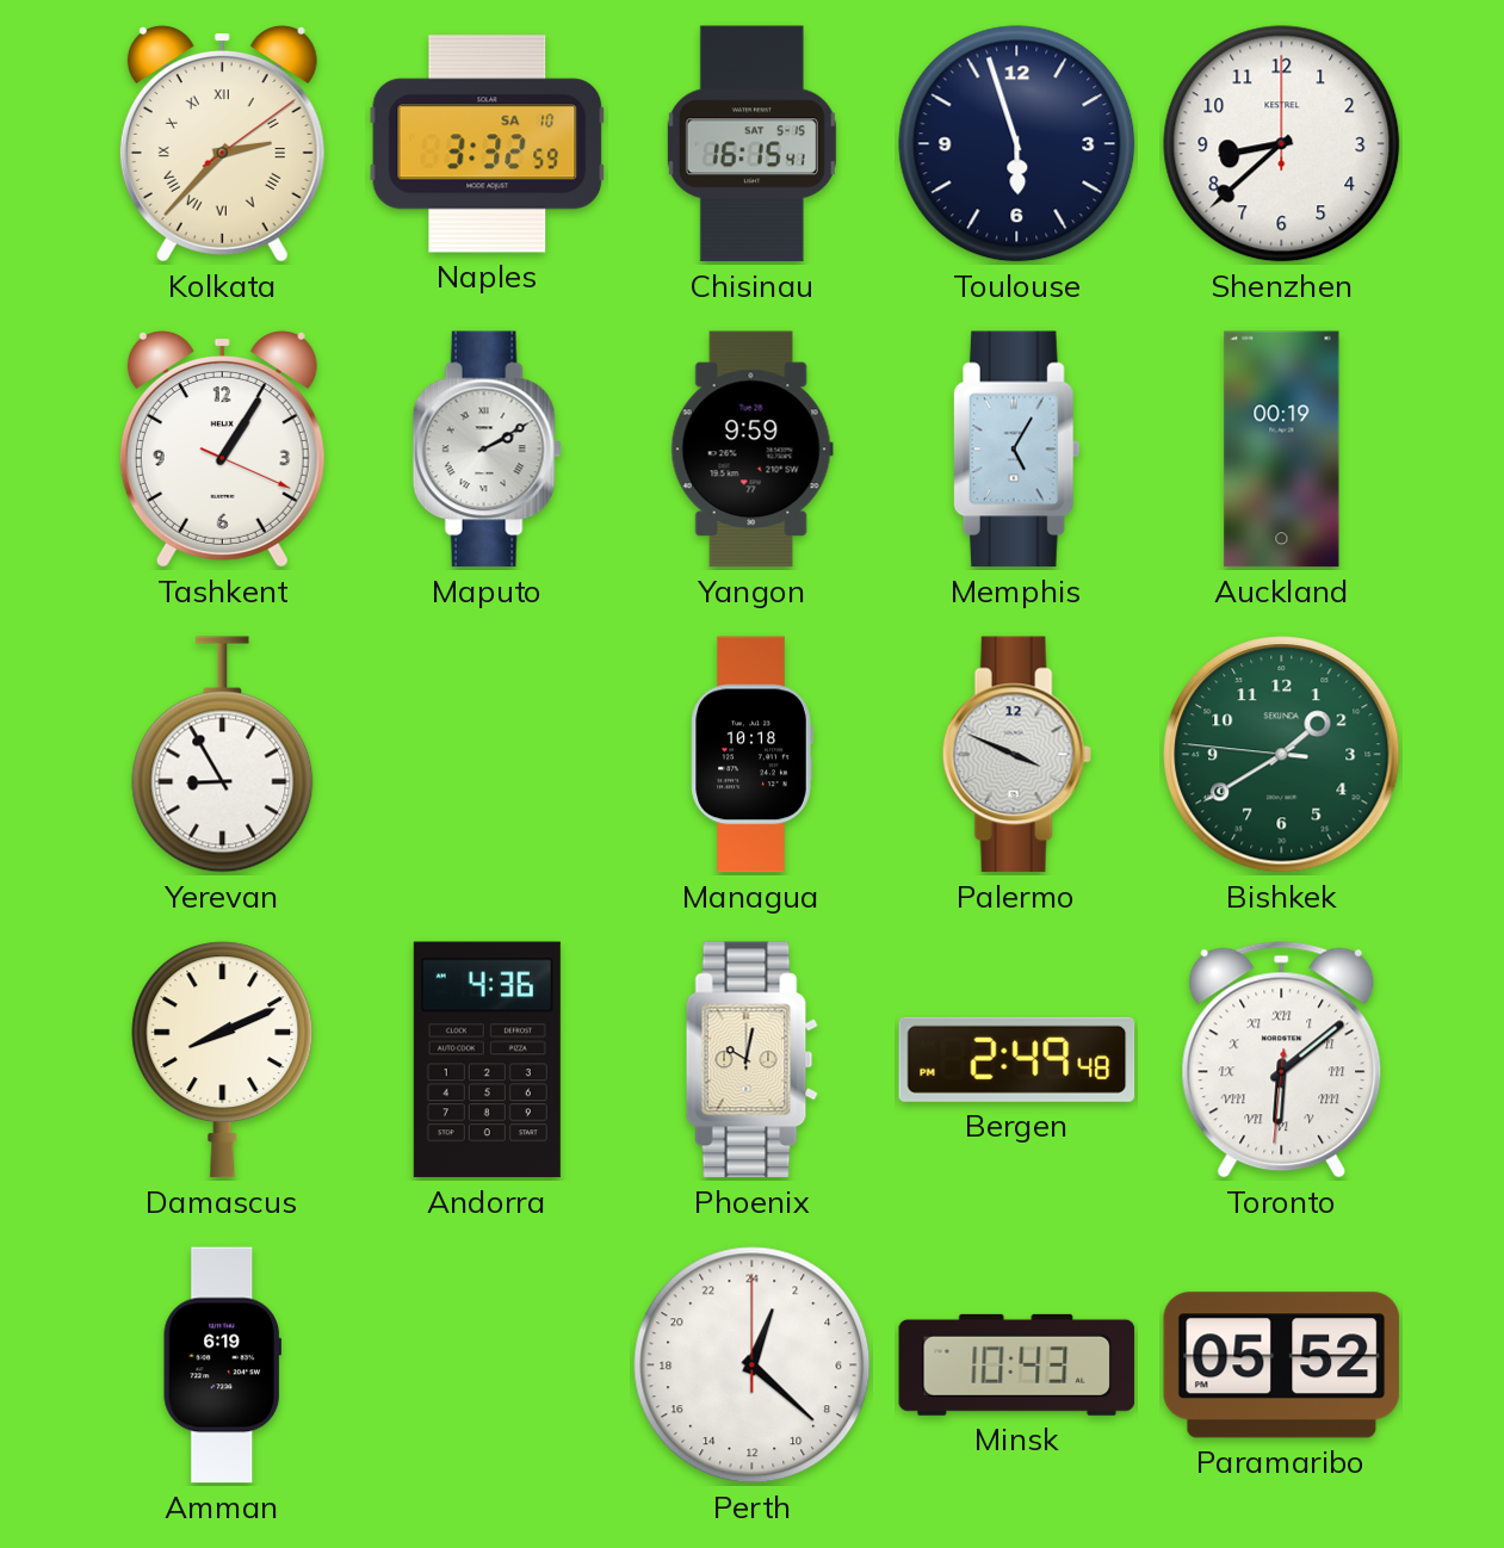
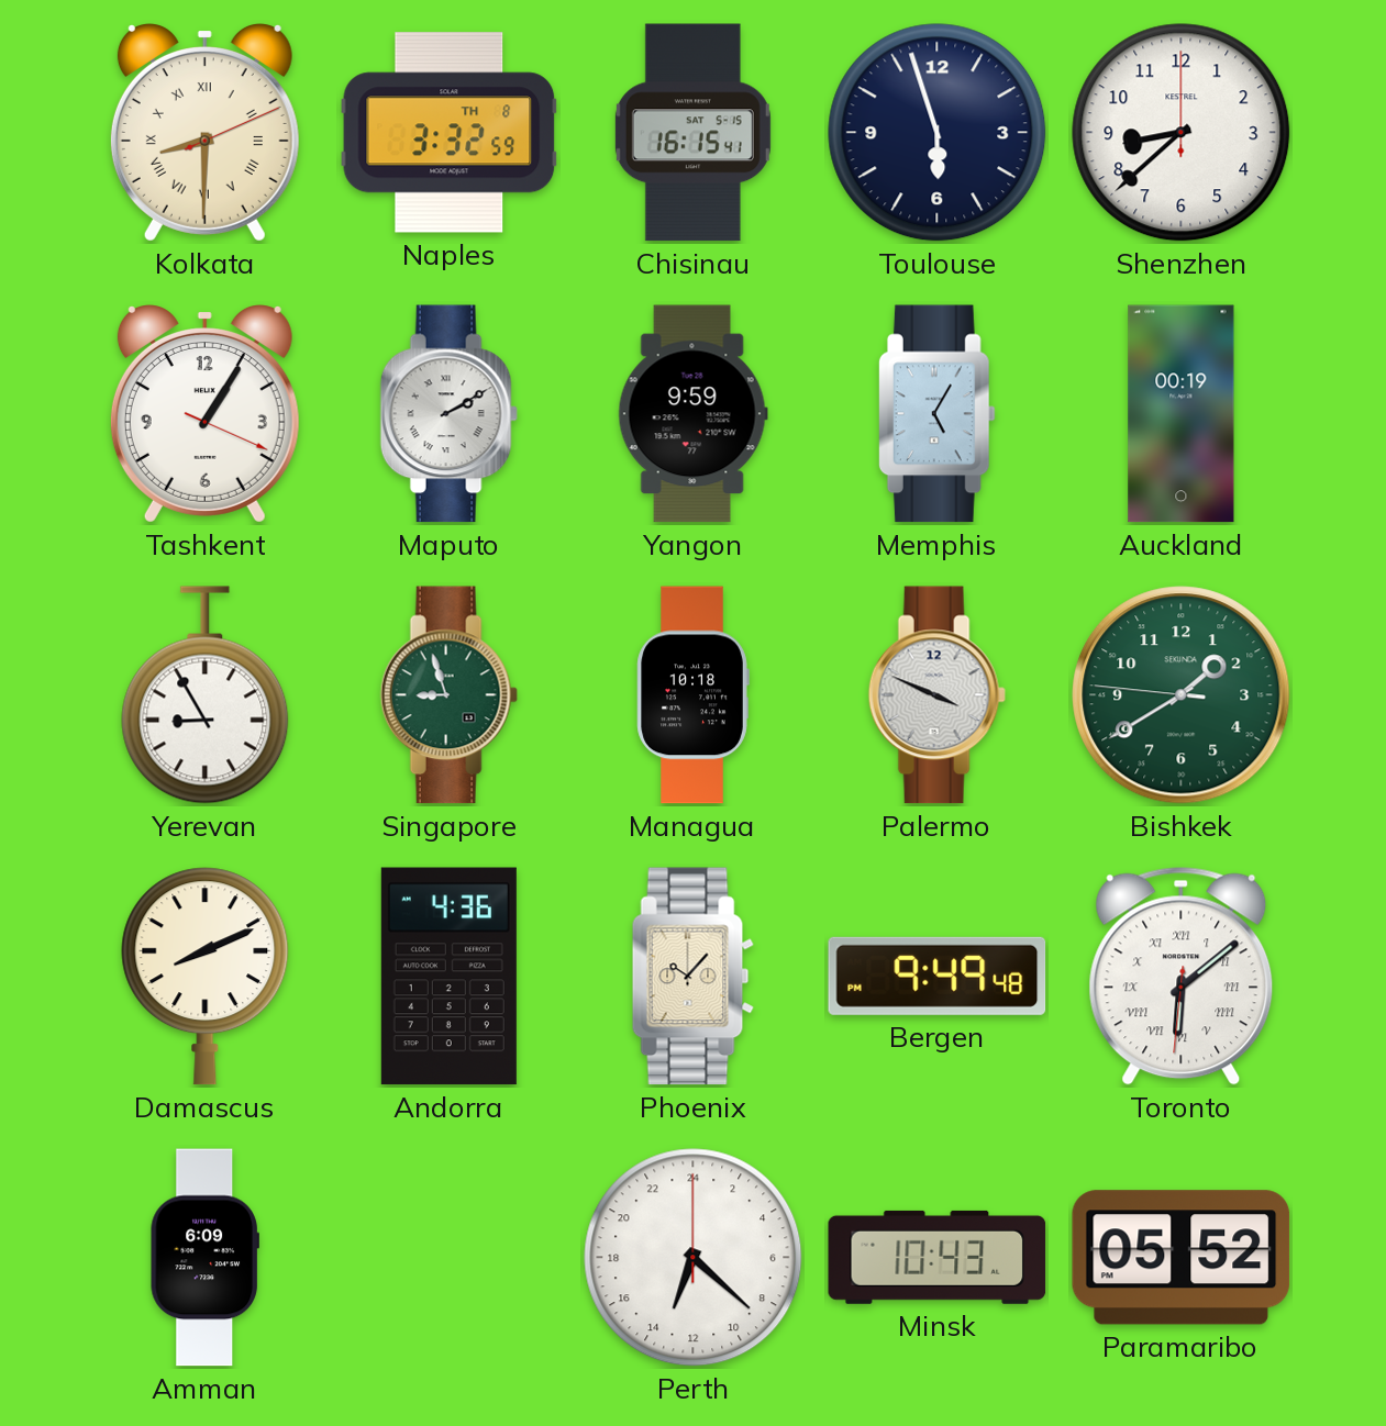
Kolkata: 2:37 -> 8:30
Naples date: SA 10 -> TH 8
Singapore: none -> 8:57
Phoenix: 10:02 -> 10:07
Bergen: 2:49 -> 9:49
Amman: 6:19 -> 6:09
Perth: 1:22 -> 13:22
